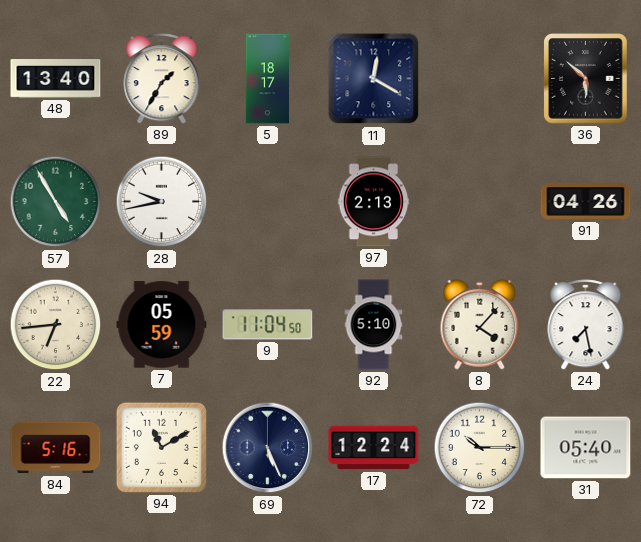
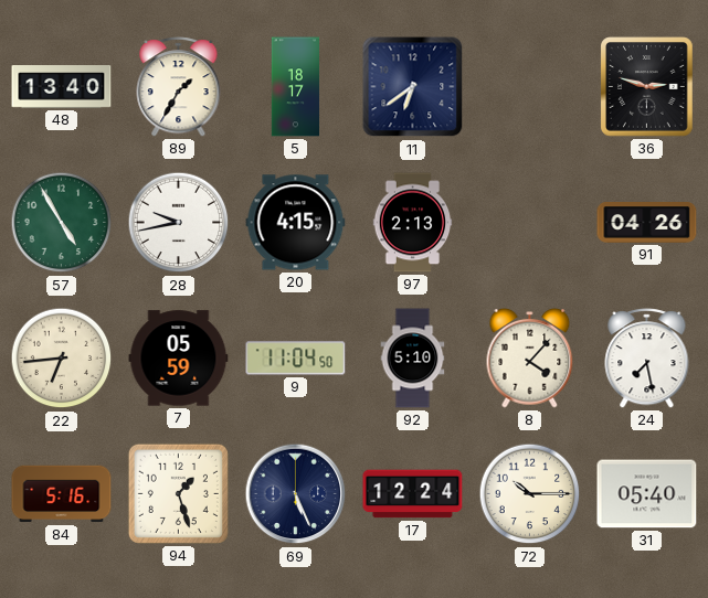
11: 12:20 -> 6:39
36: 5:52 -> 2:48
20: none -> 4:15
94: 11:10 -> 1:27
